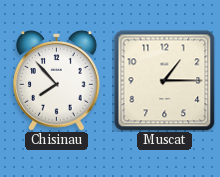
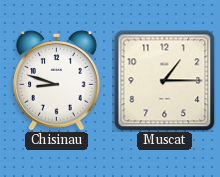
Chisinau: 7:53 -> 8:48
